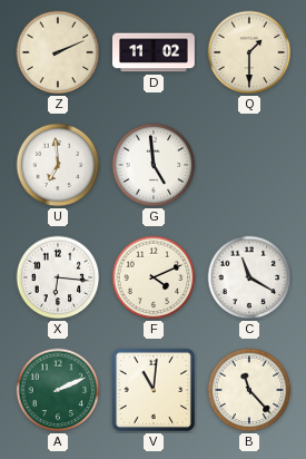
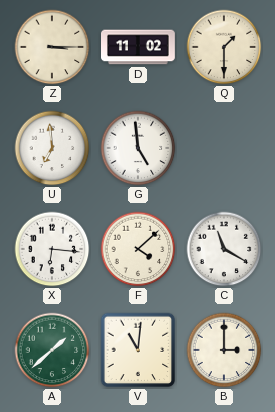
Z: 2:11 -> 3:15
F: 4:11 -> 4:08
A: 2:11 -> 1:38
B: 11:23 -> 3:00
